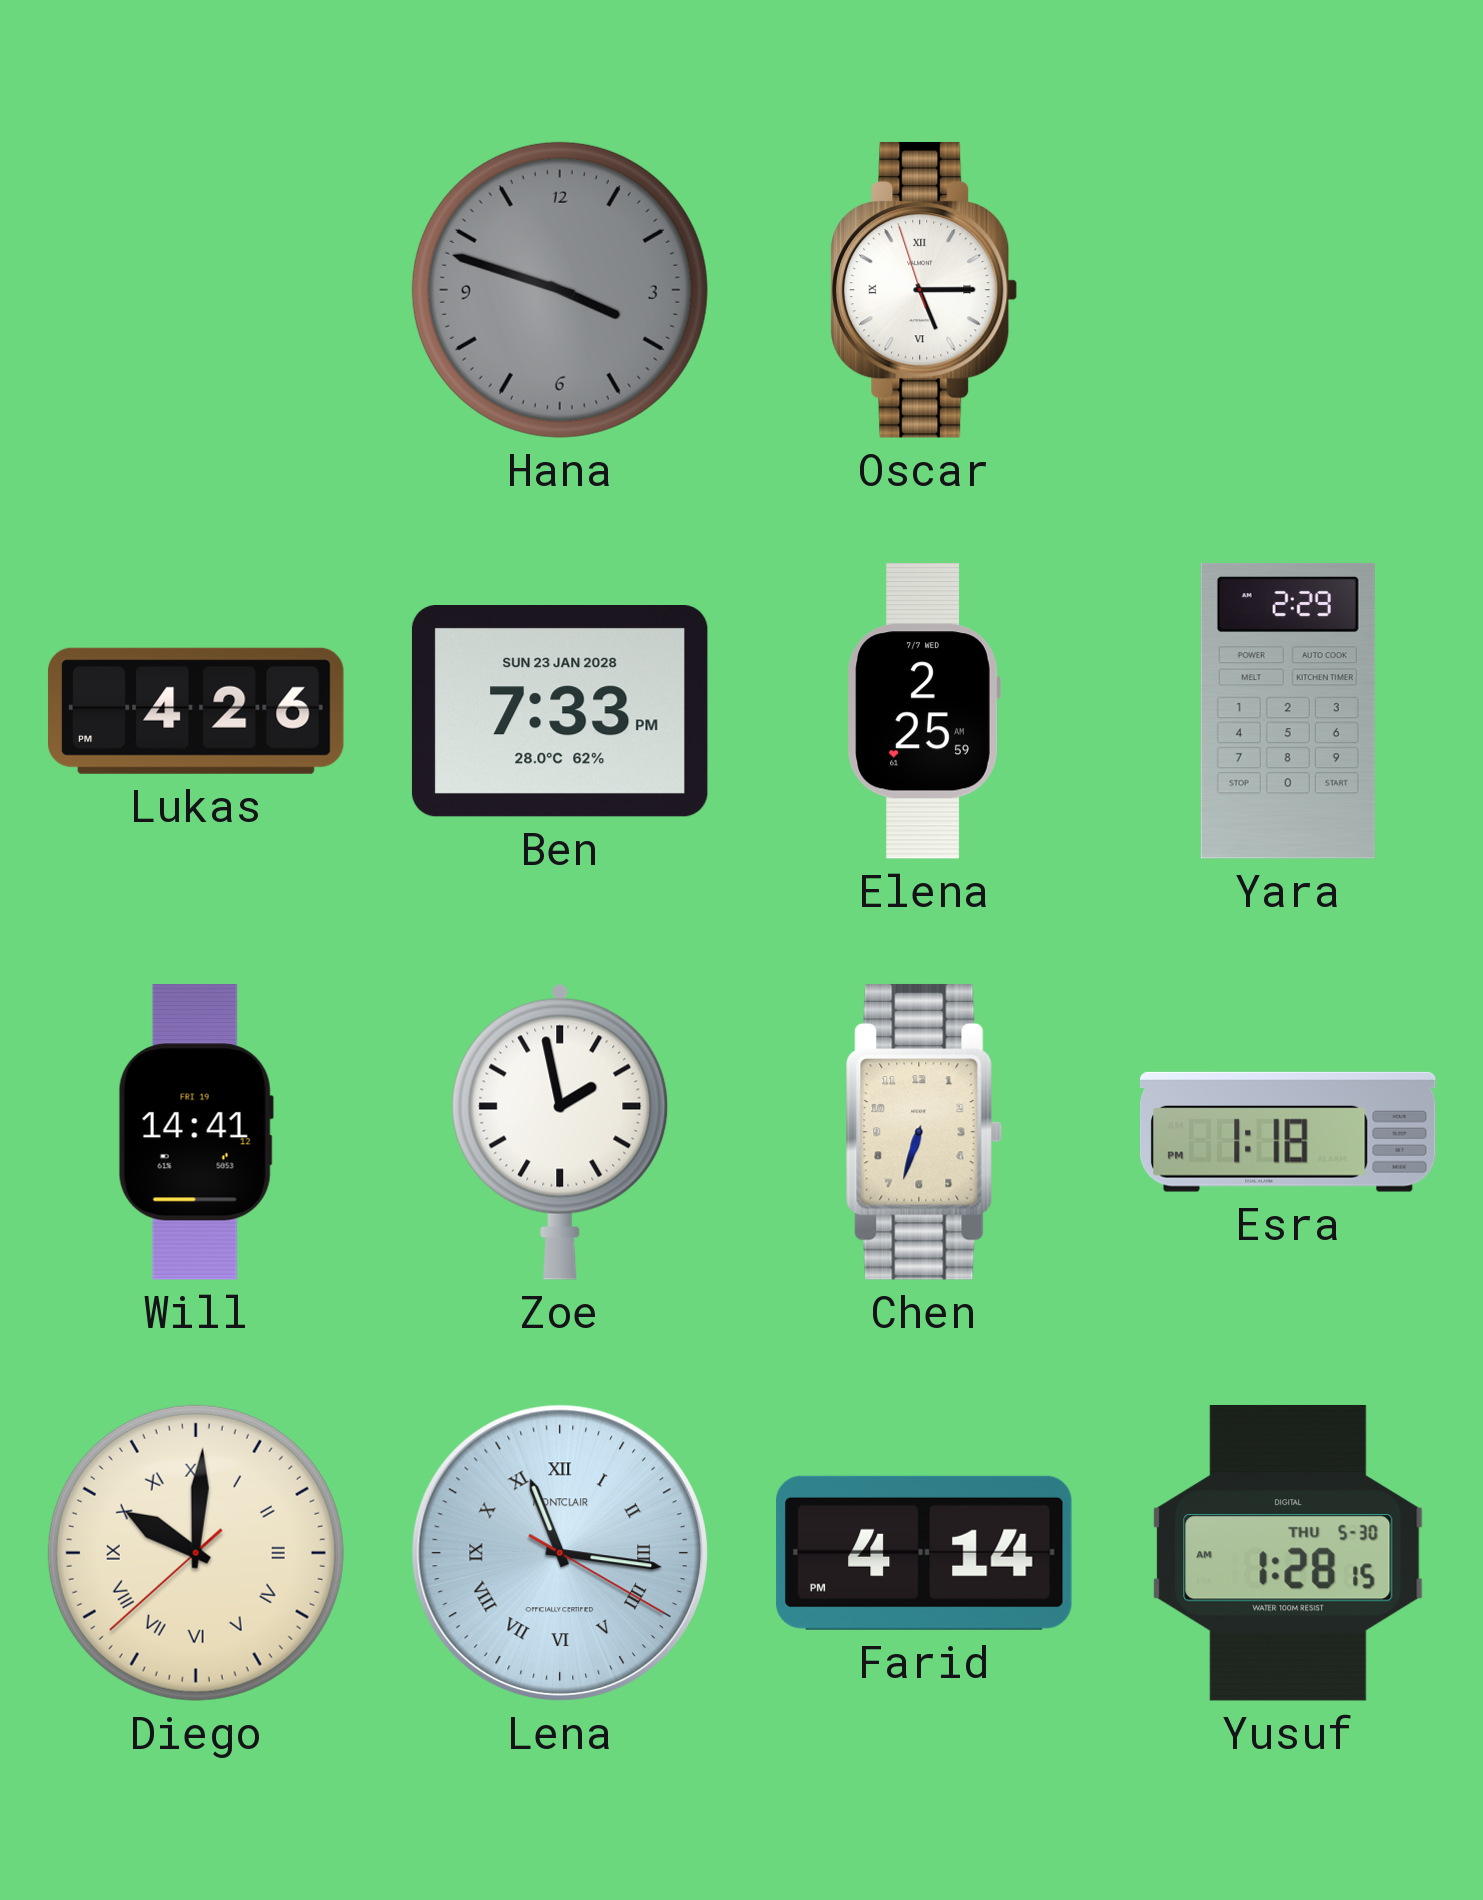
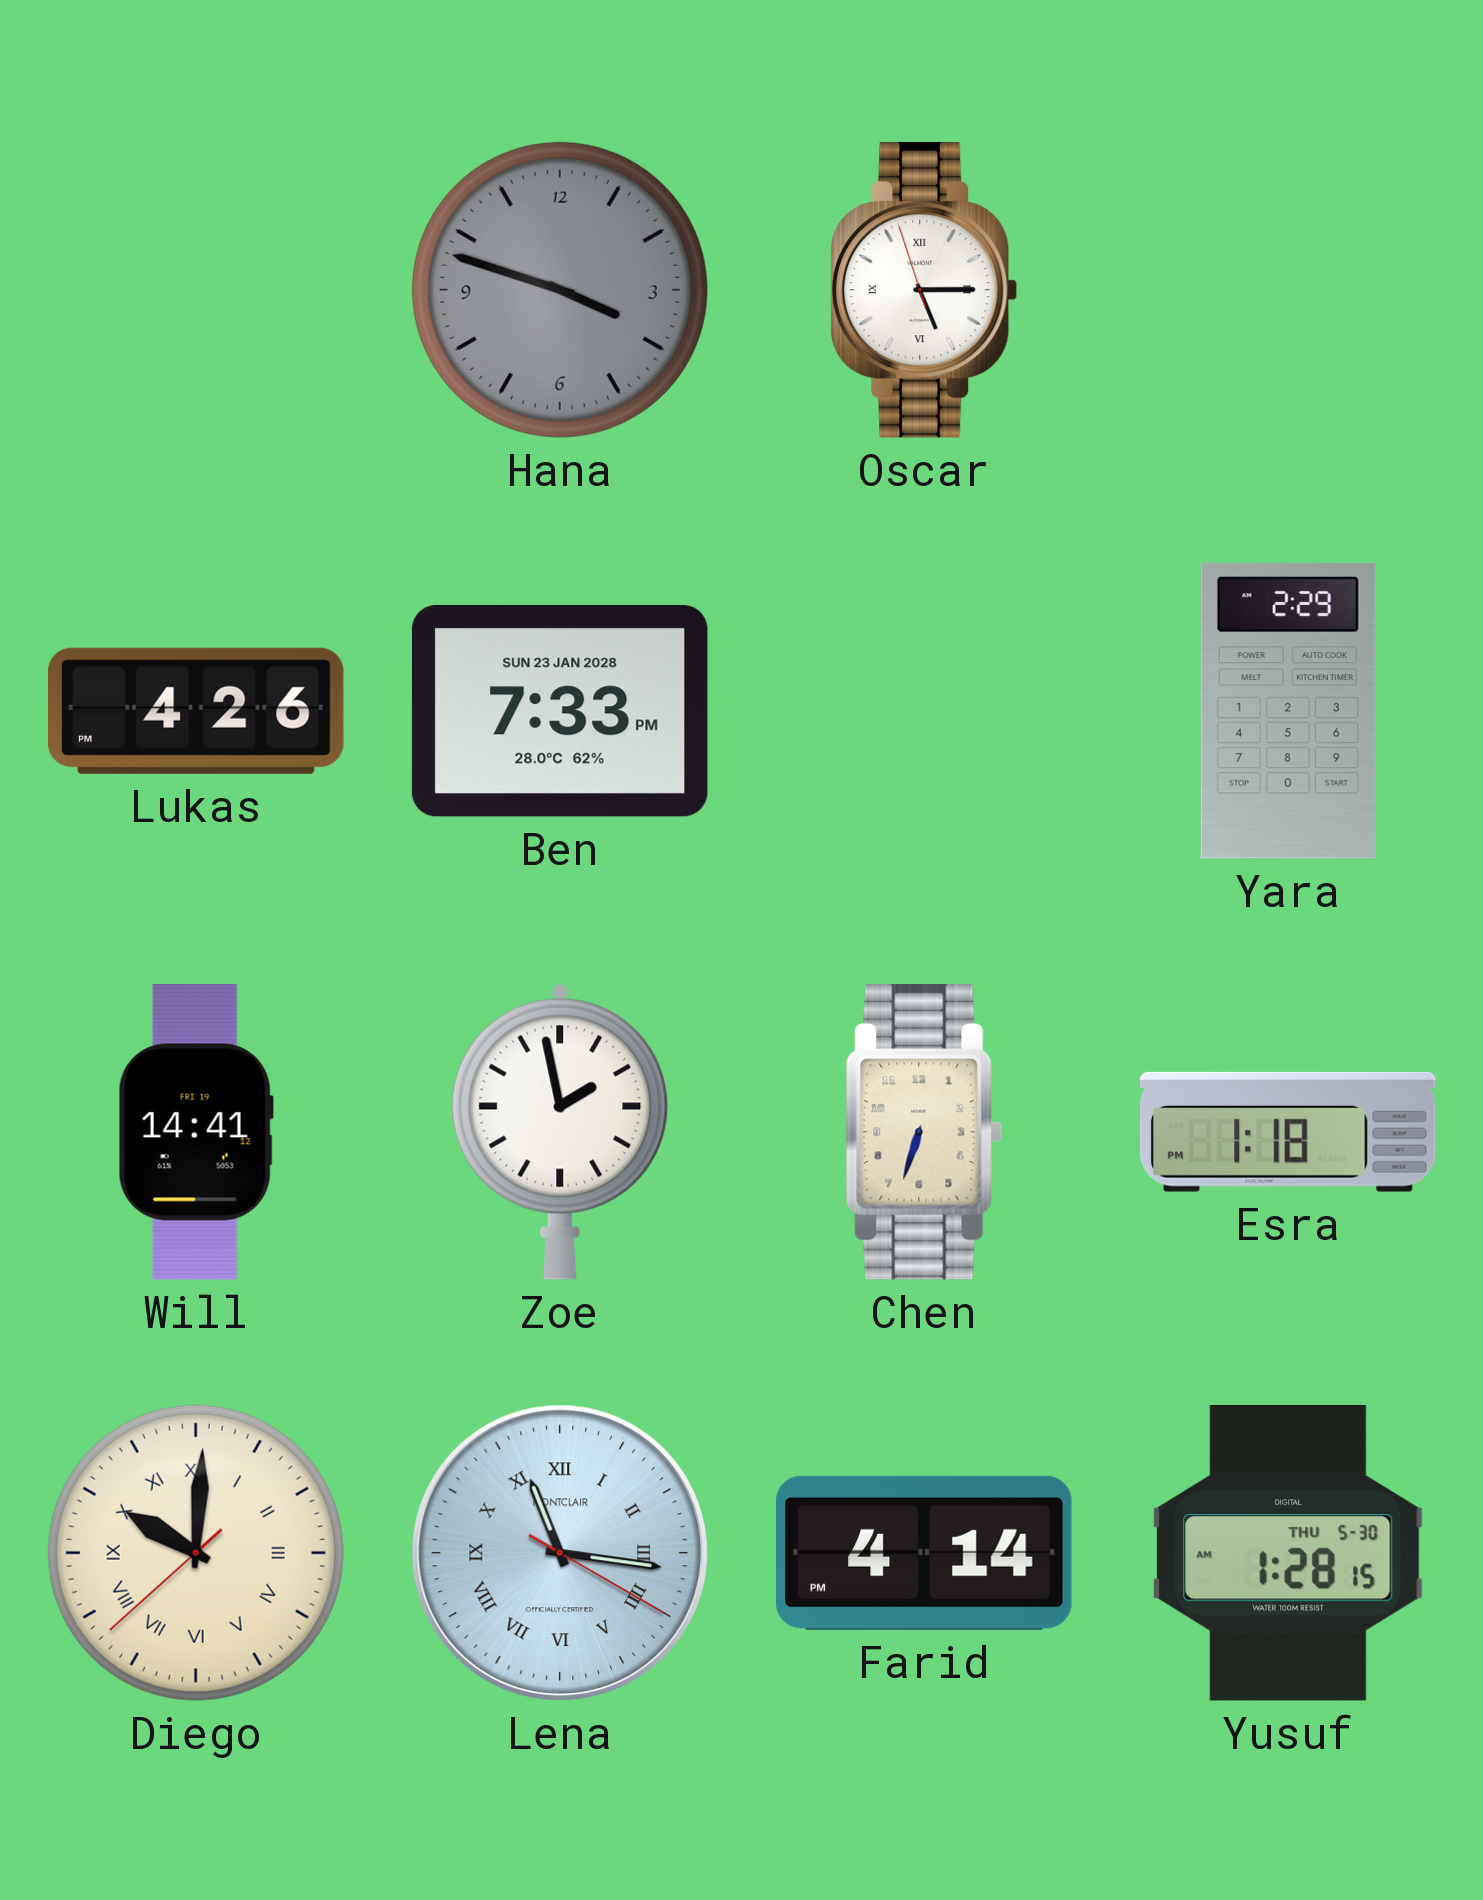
Elena: 2:25 -> none
